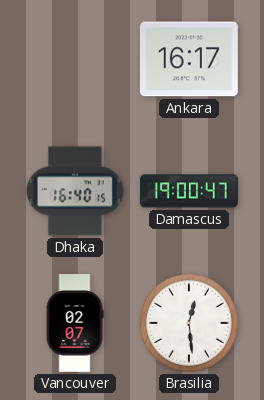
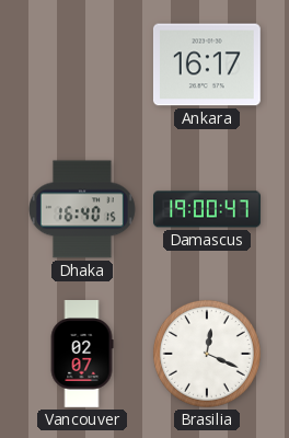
Brasilia: 12:29 -> 12:19
